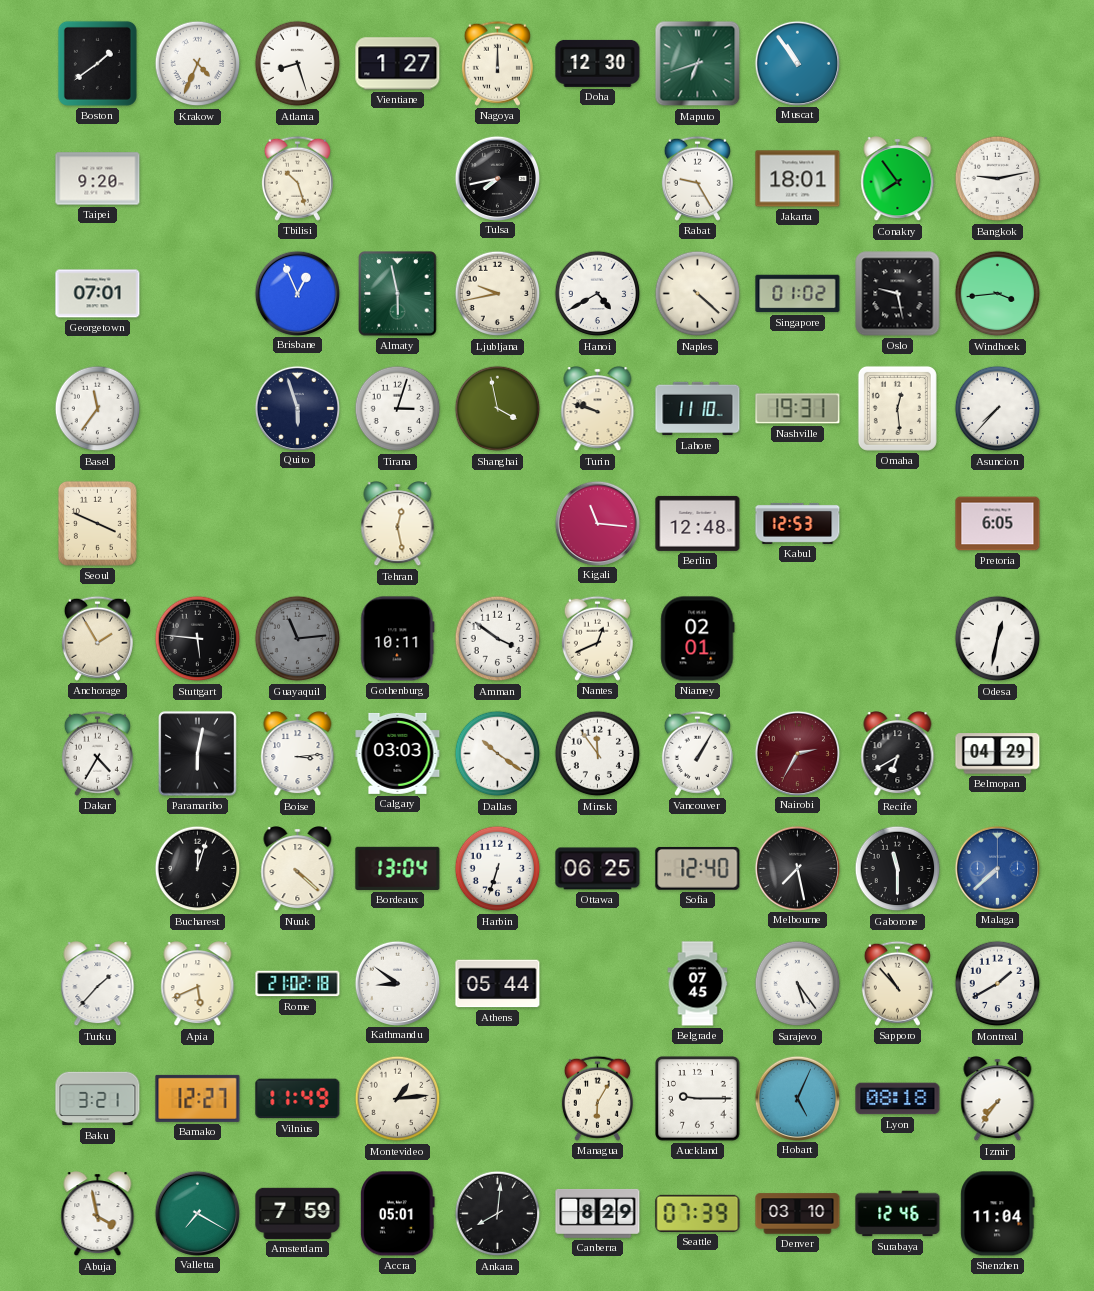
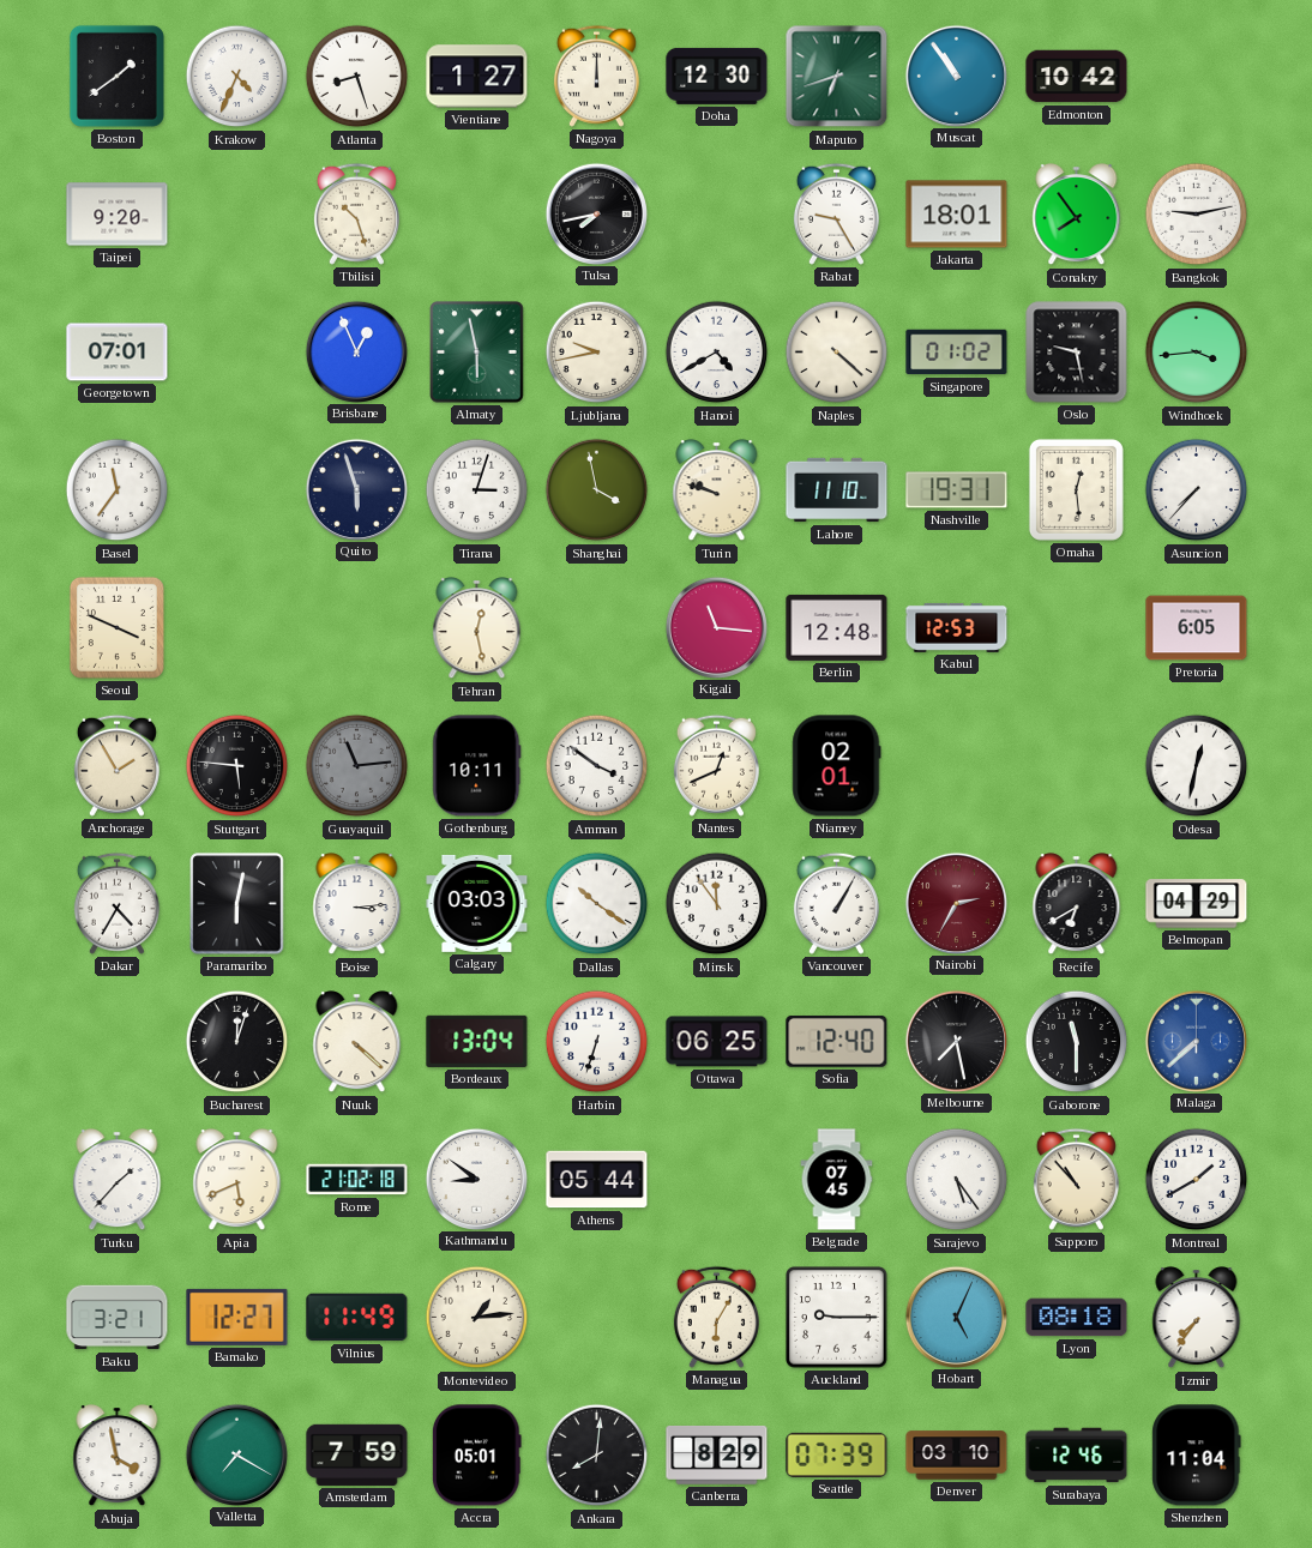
Edmonton: none -> 10:42
